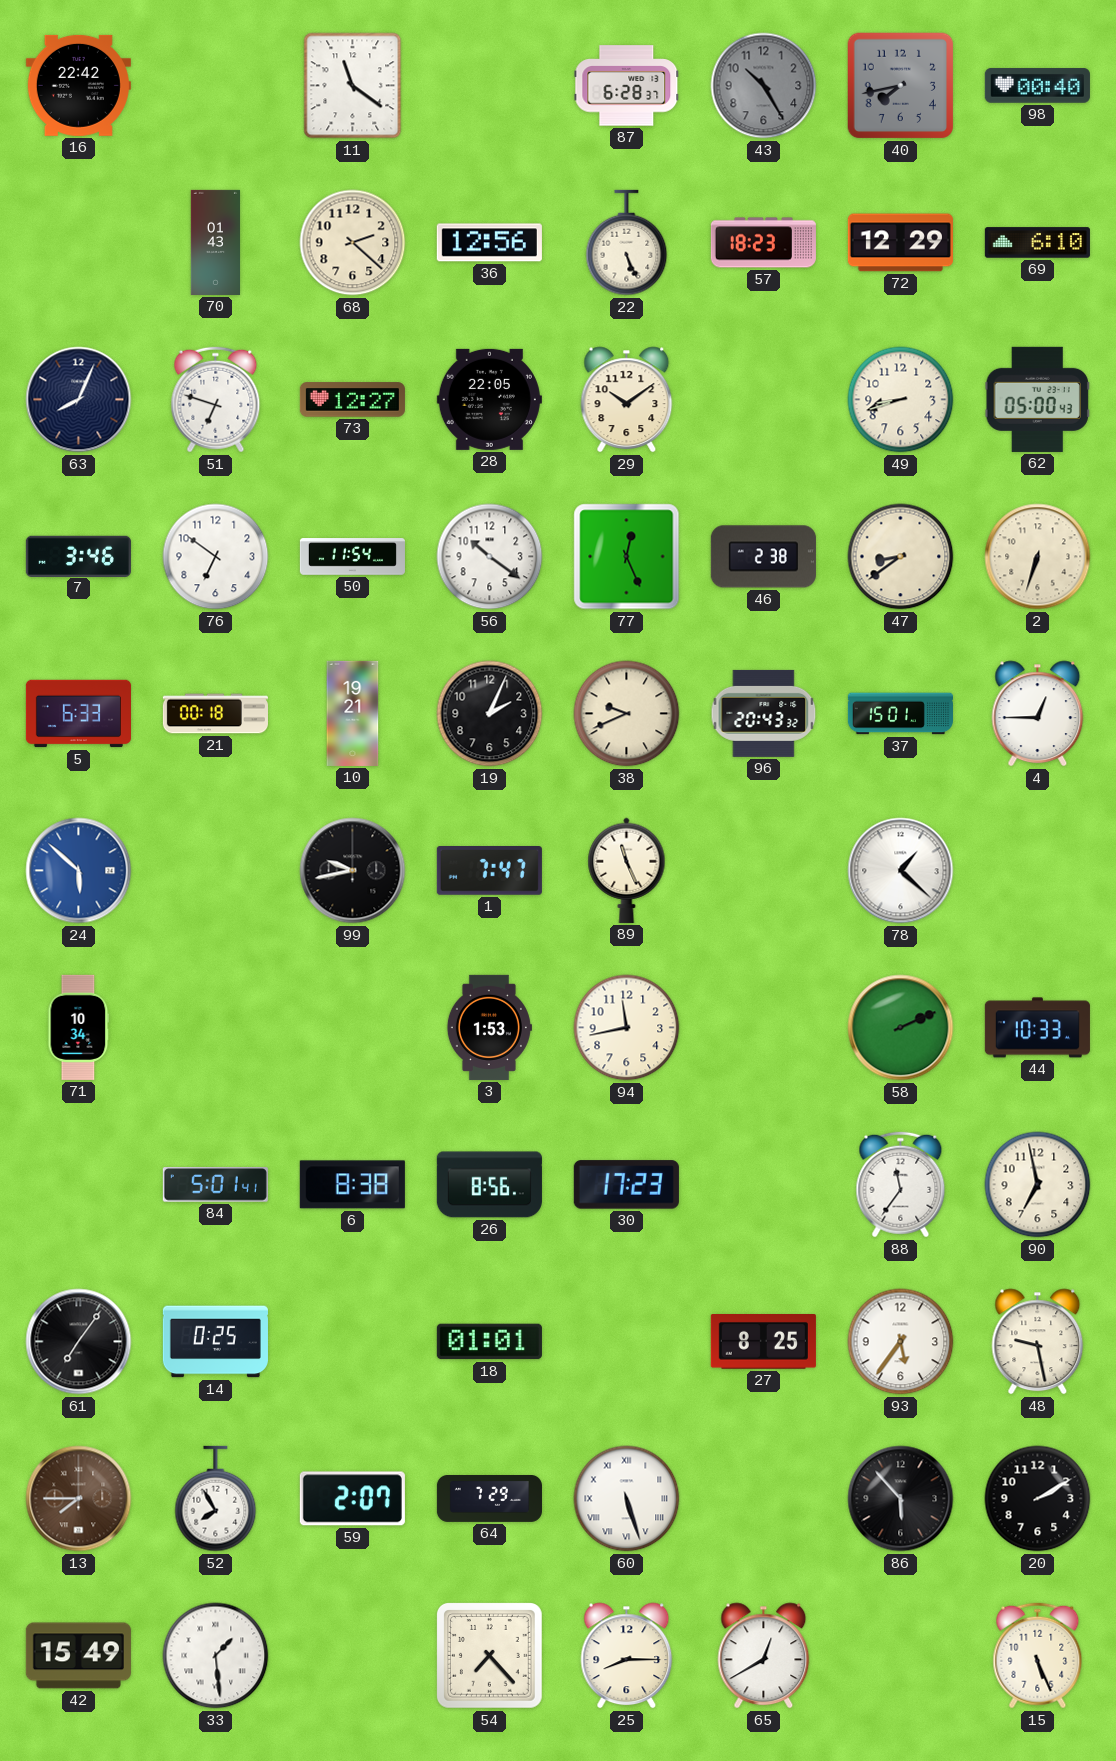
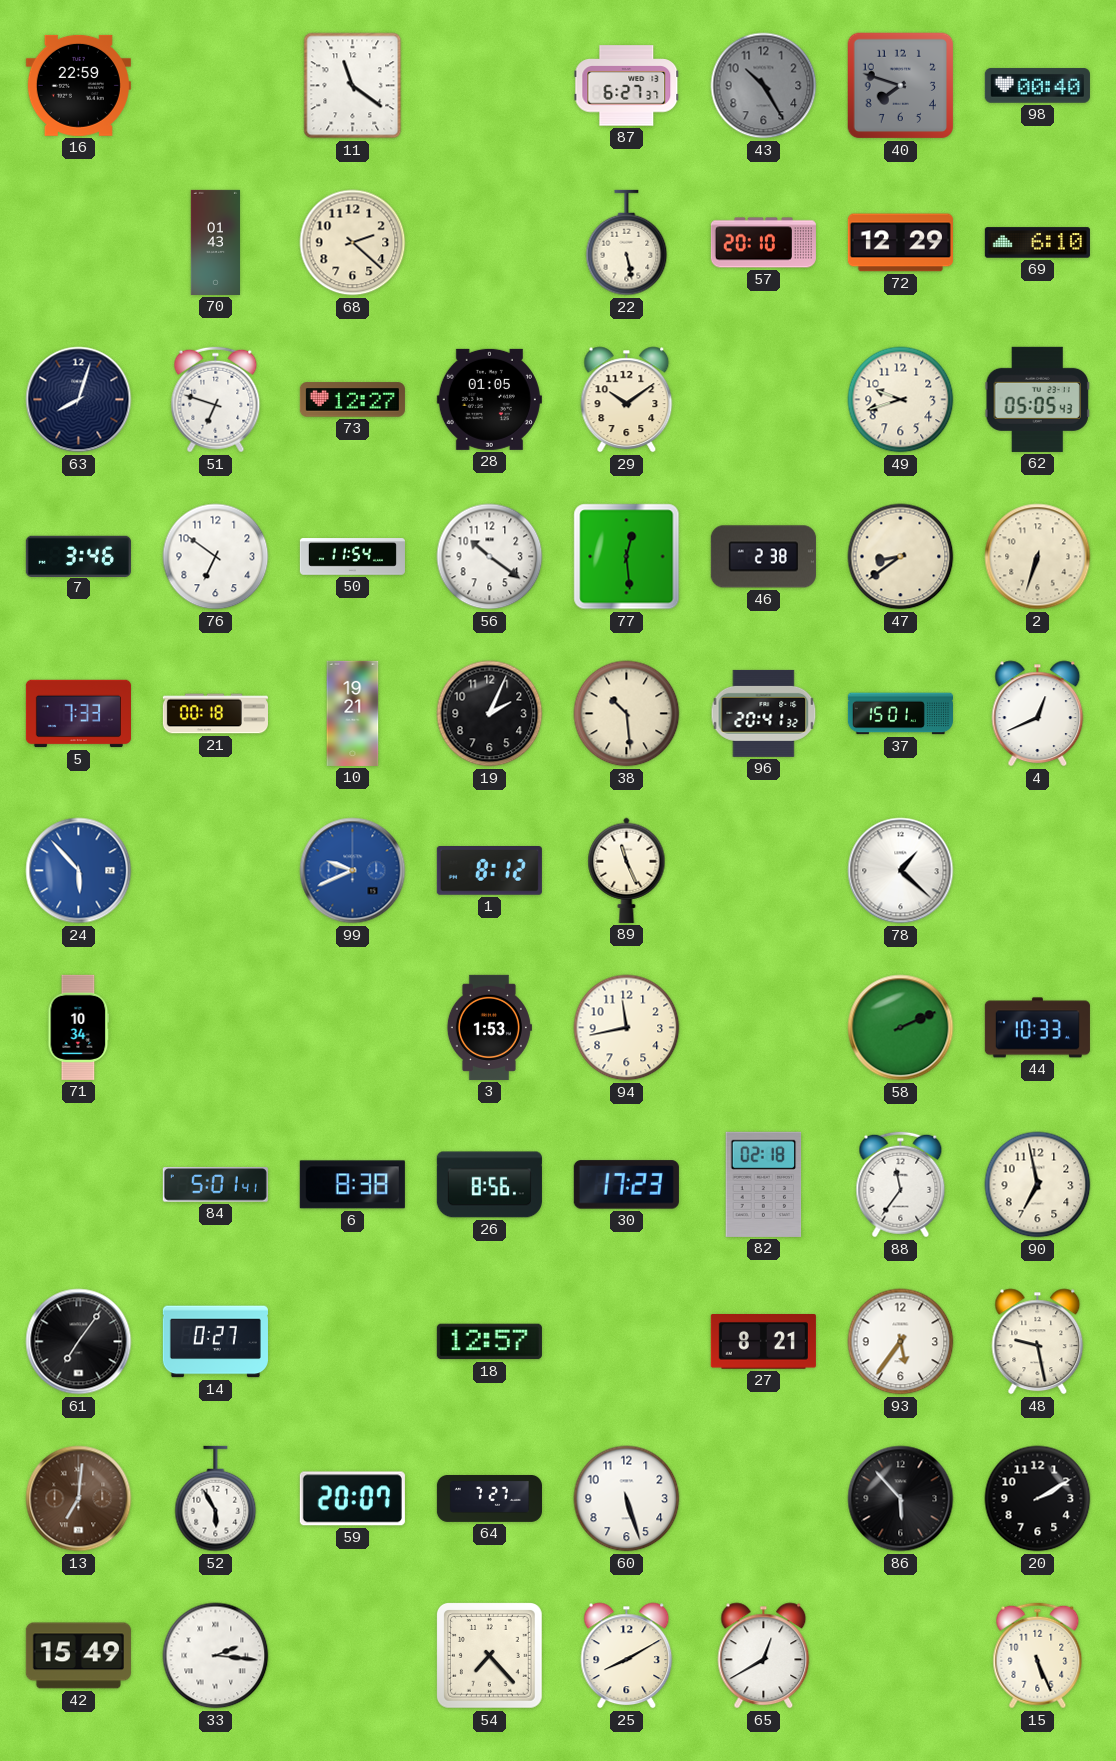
16: 22:42 -> 22:59
87: 6:28 -> 6:27
40: 7:43 -> 7:48
36: 12:56 -> none
22: 5:26 -> 5:28
57: 18:23 -> 20:10
63: 8:04 -> 8:03
28: 22:05 -> 01:05
49: 8:42 -> 9:42
62: 05:00 -> 05:05
77: 12:26 -> 12:29
5: 6:33 -> 7:33
38: 9:41 -> 10:29
96: 20:43 -> 20:41
4: 12:45 -> 12:41
24: 5:52 -> 5:53
99: 9:43 -> 9:41
99 dial: black -> blue
1: 7:47 -> 8:12
82: none -> 02:18
14: 0:25 -> 0:27
18: 01:01 -> 12:57
27: 8:25 -> 8:21
13: 7:45 -> 7:01
52: 7:55 -> 5:55
59: 2:07 -> 20:07
64: 7:29 -> 7:27
60 numerals: Roman -> Arabic
33: 1:29 -> 2:16
25: 8:15 -> 8:10
